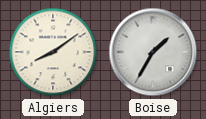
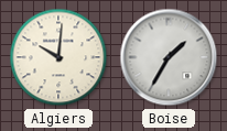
Algiers: 8:09 -> 10:01
